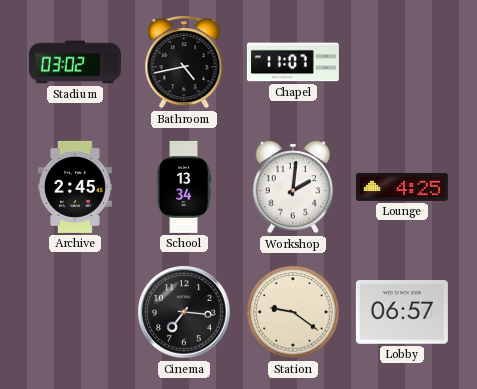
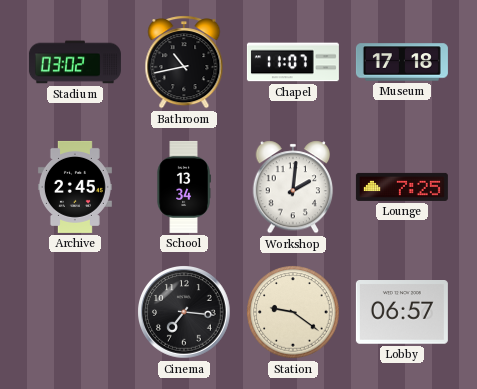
Bathroom: 4:43 -> 10:43
Museum: none -> 17:18
Lounge: 4:25 -> 7:25
